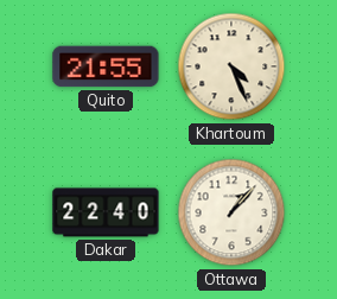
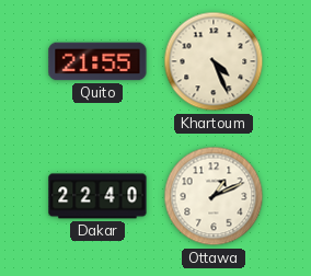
Ottawa: 1:07 -> 1:11
